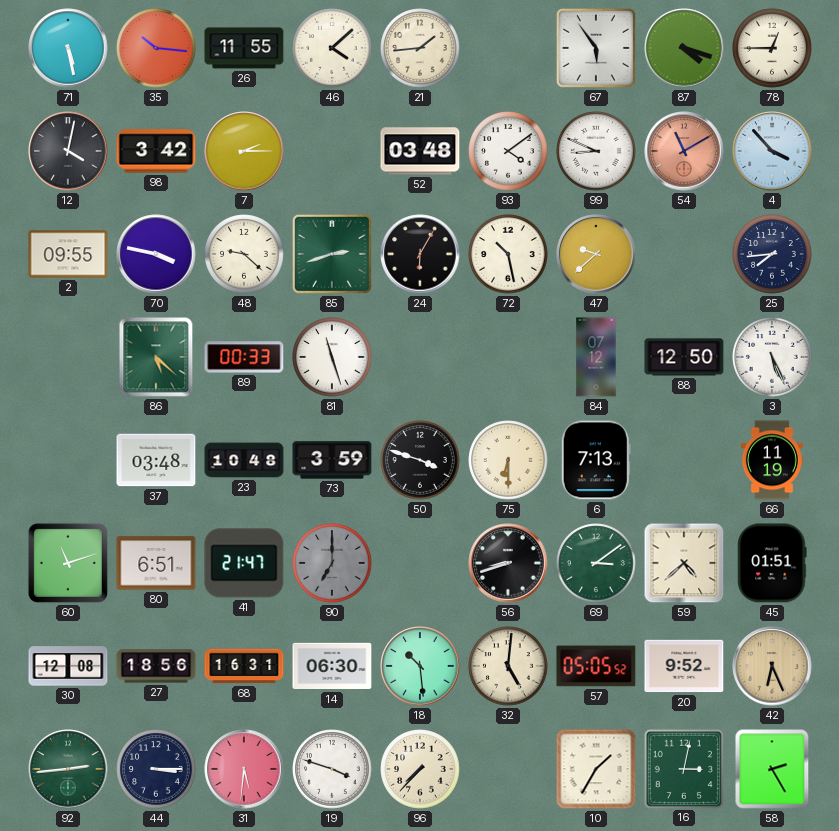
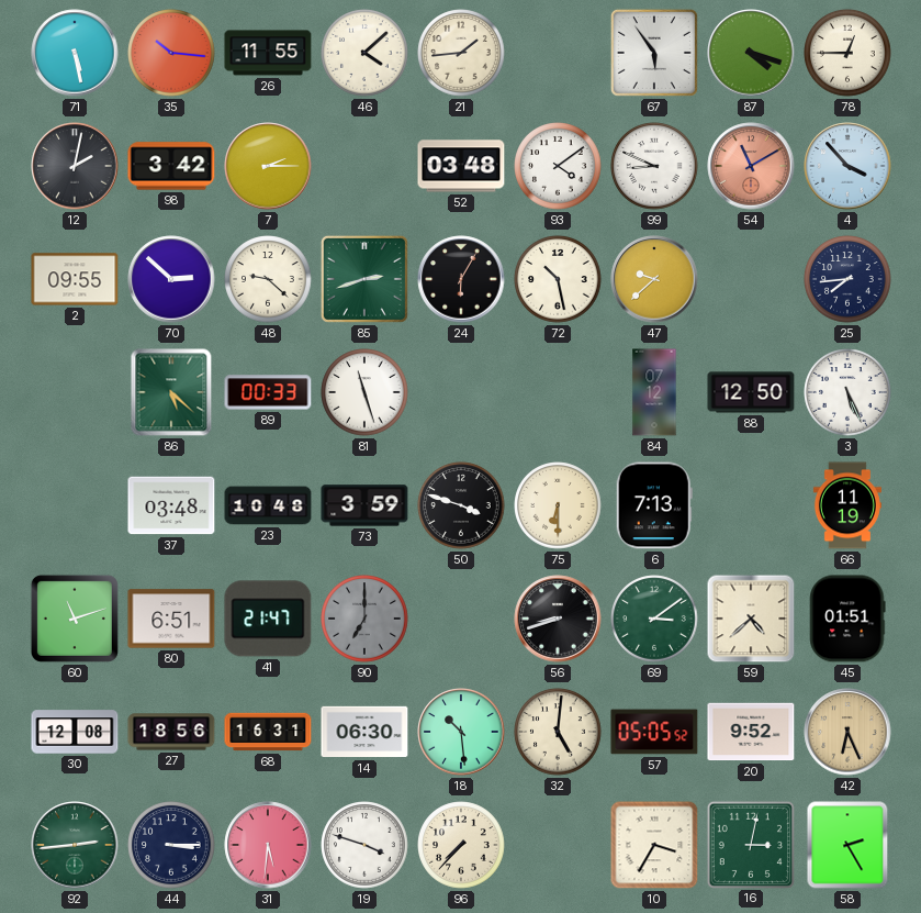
12: 4:02 -> 2:02
70: 3:47 -> 2:52
10: 1:35 -> 3:35
